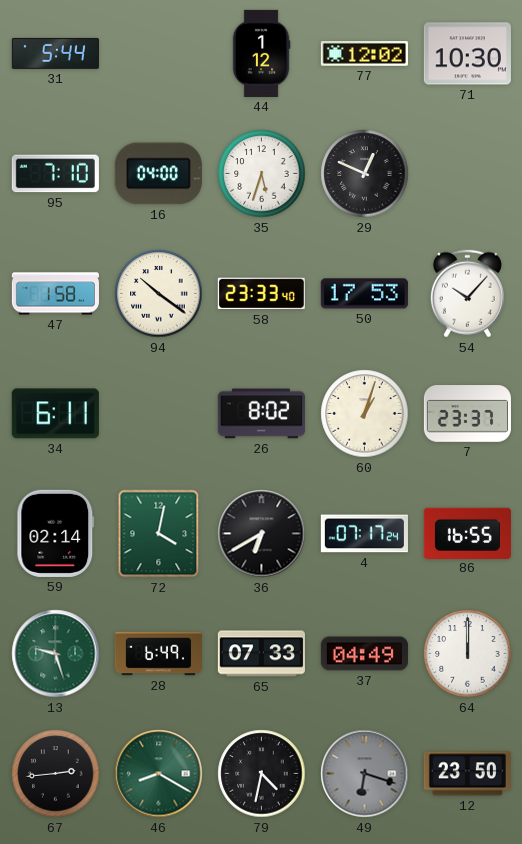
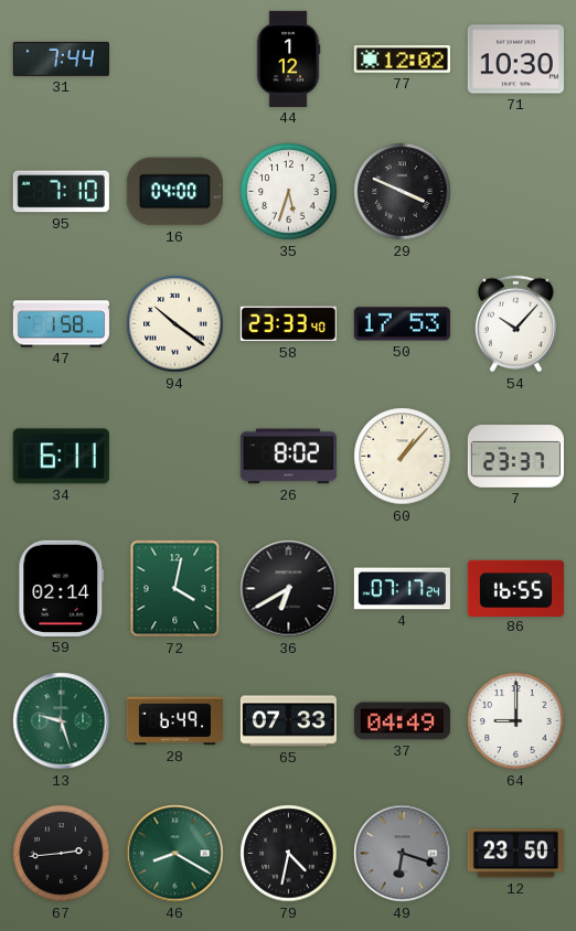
31: 5:44 -> 7:44
29: 12:49 -> 3:49
60: 1:03 -> 1:07
64: 12:00 -> 9:00
